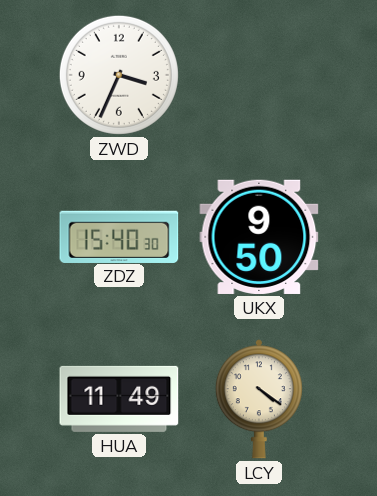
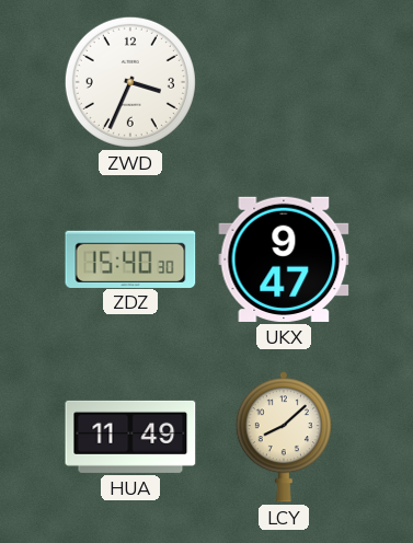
UKX: 9:50 -> 9:47
LCY: 4:21 -> 8:08
